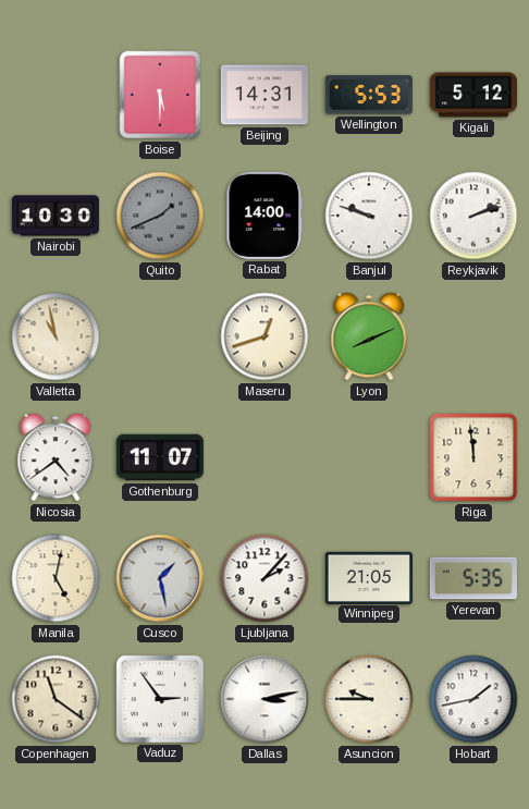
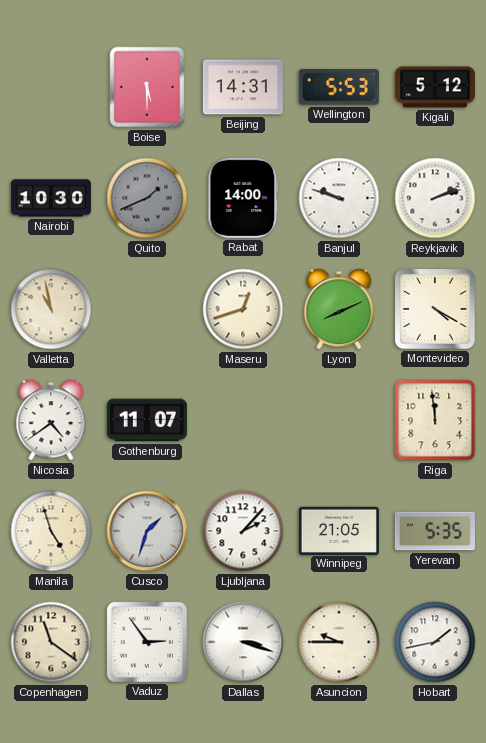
Montevideo: none -> 4:20
Manila: 5:02 -> 4:57
Cusco: 1:28 -> 1:33
Dallas: 3:13 -> 3:18
